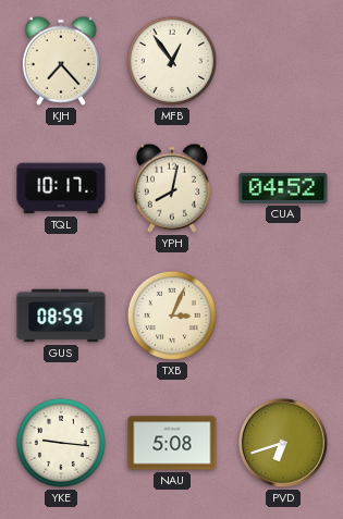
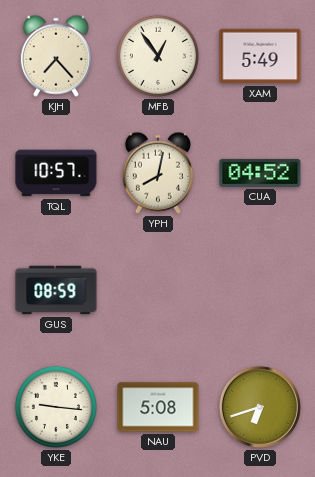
XAM: none -> 5:49
TQL: 10:17 -> 10:57
TXB: 3:04 -> none
